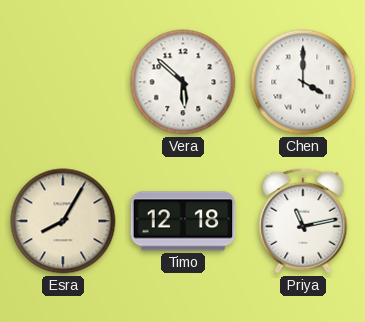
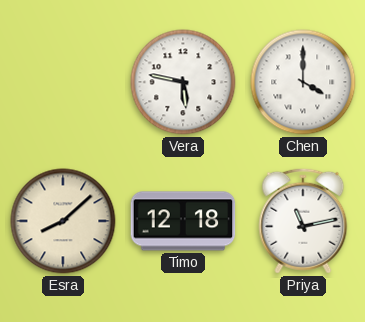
Vera: 5:52 -> 5:47
Esra: 8:05 -> 8:08
